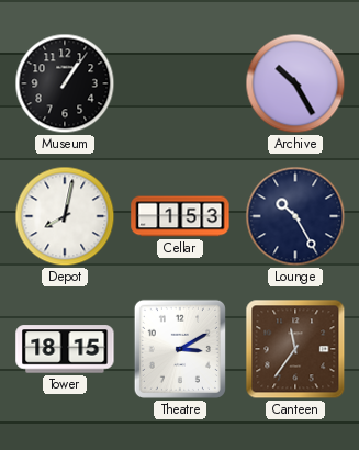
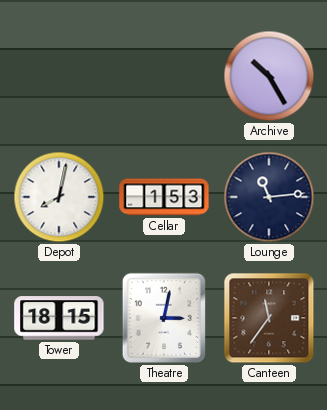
Museum: 1:06 -> none
Lounge: 10:25 -> 11:14
Theatre: 3:10 -> 3:02
